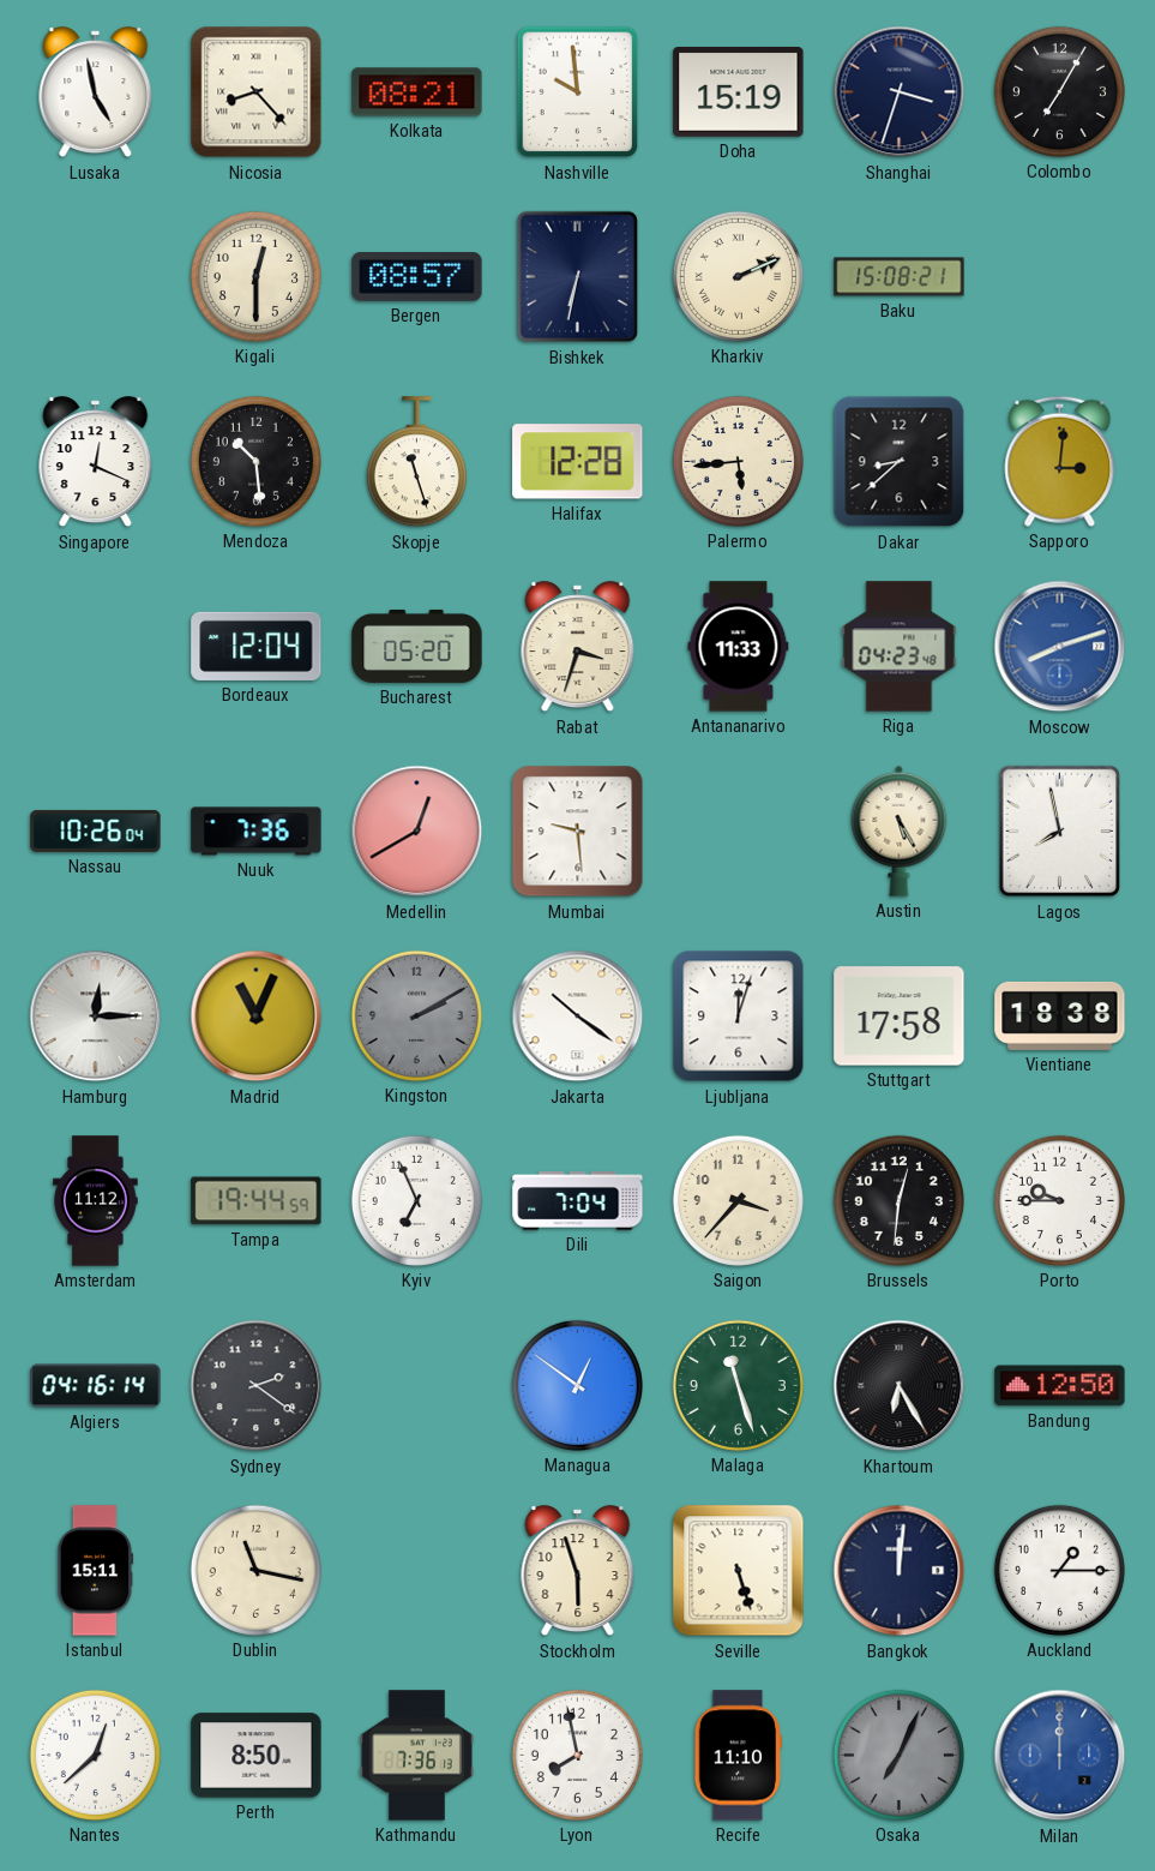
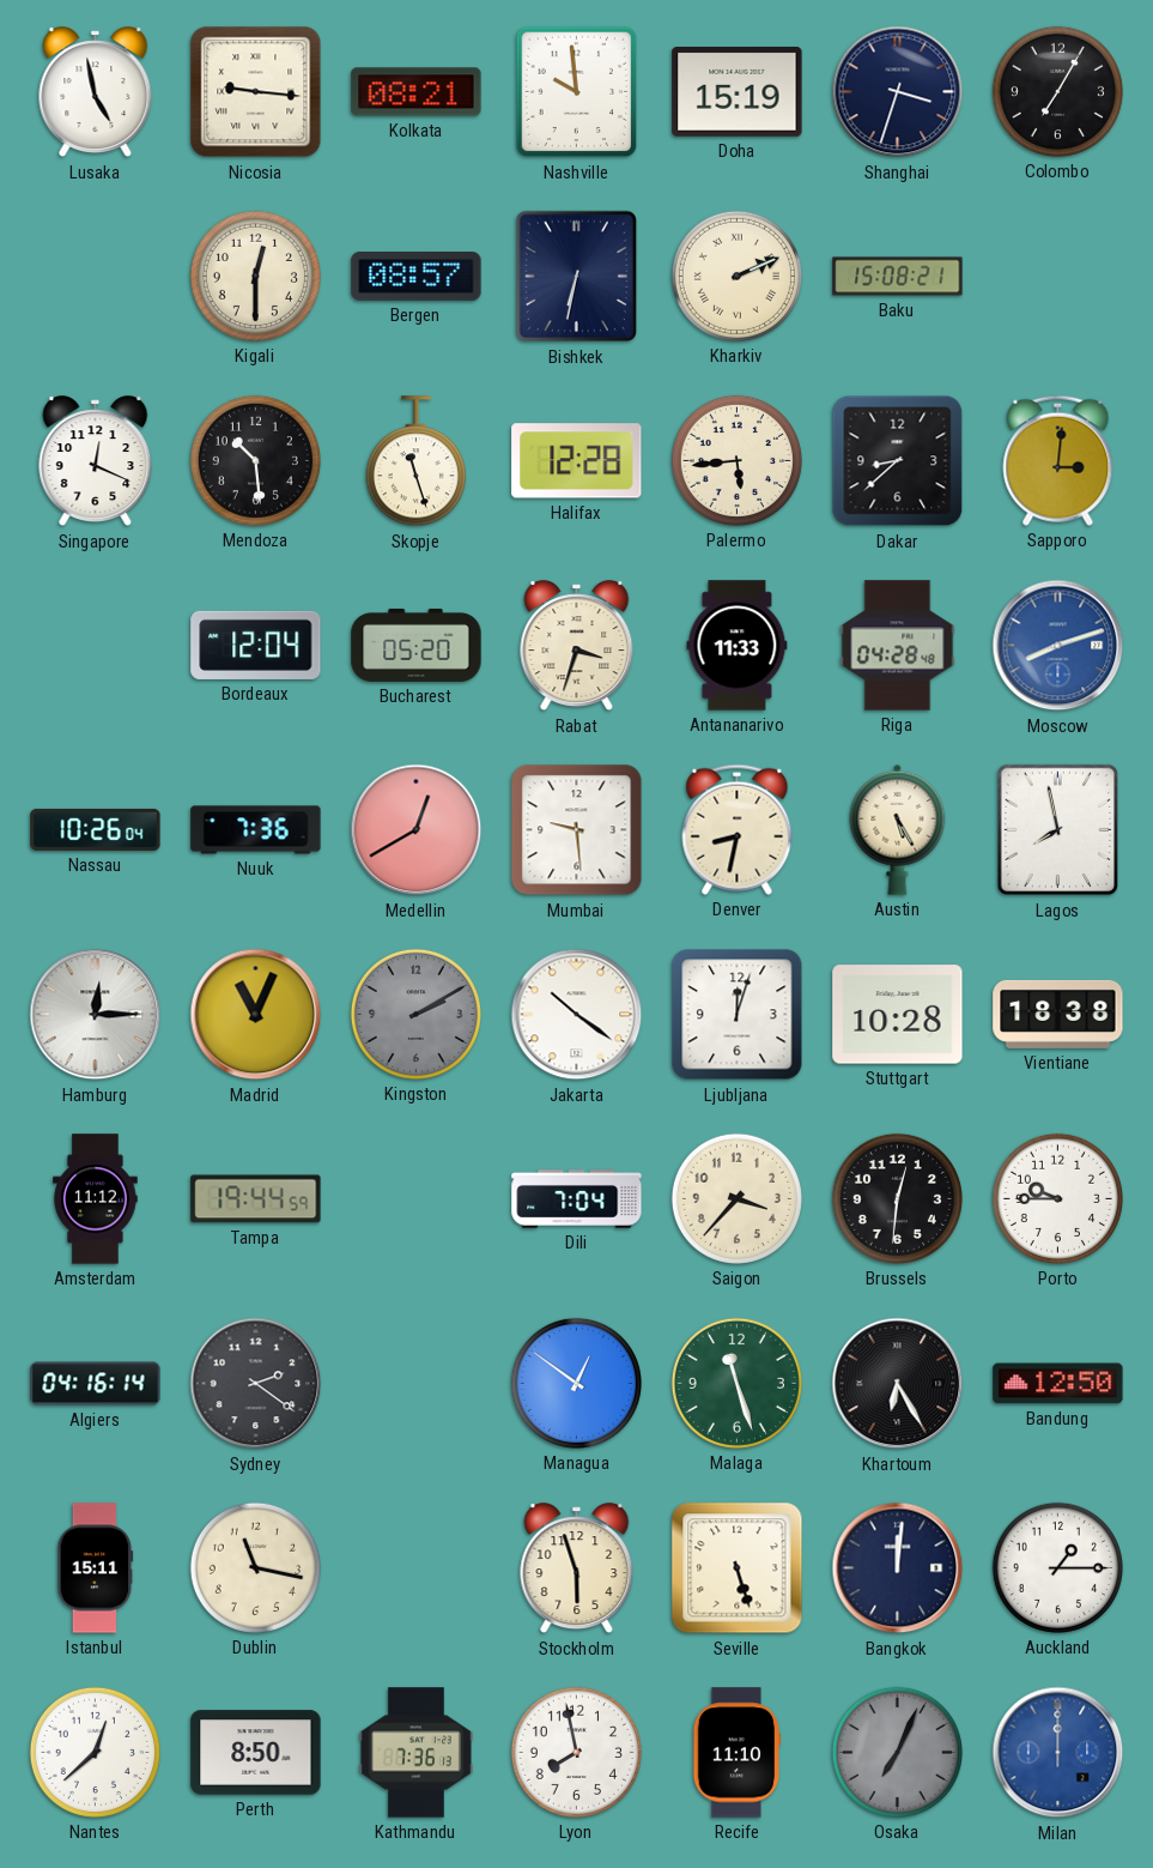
Nicosia: 8:23 -> 9:16
Riga: 04:23 -> 04:28
Denver: none -> 8:32
Stuttgart: 17:58 -> 10:28
Kyiv: 6:56 -> none
